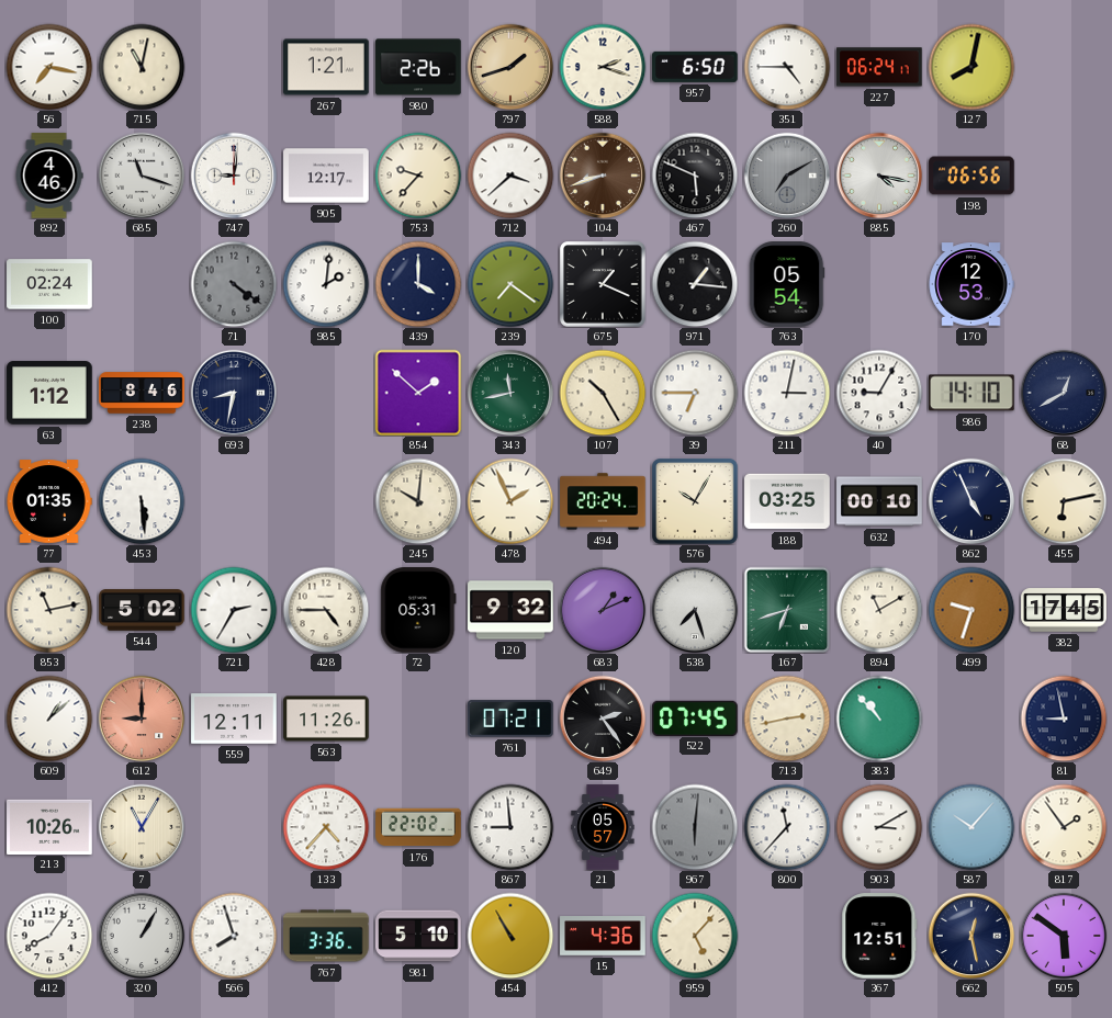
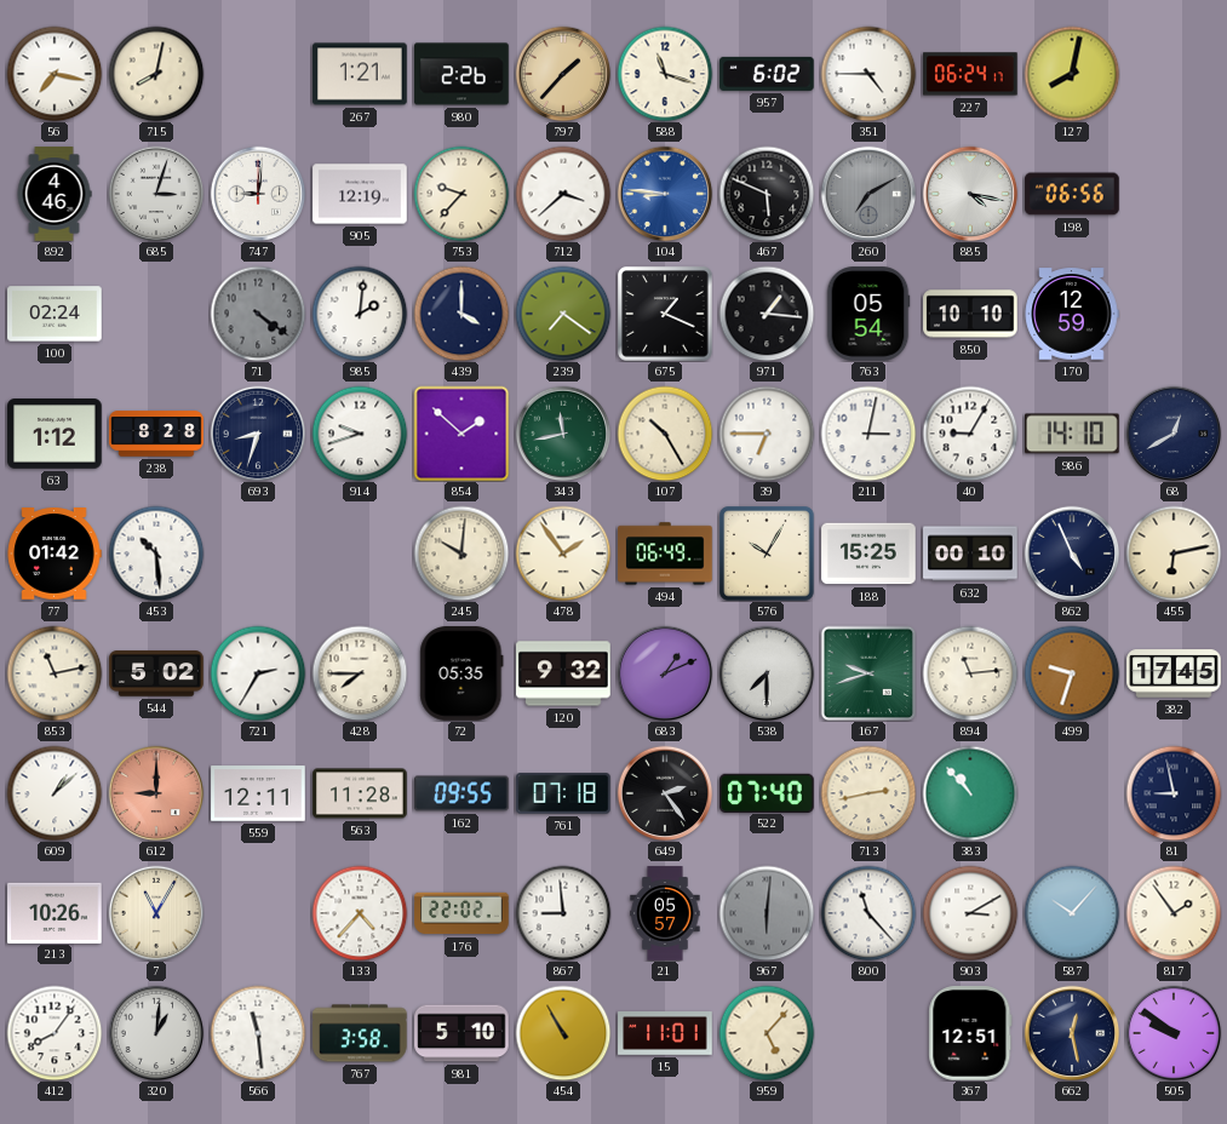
715: 11:02 -> 8:02
797: 1:42 -> 1:37
588: 2:18 -> 11:18
957: 6:50 -> 6:02
685: 11:18 -> 3:03
905: 12:17 -> 12:19
104: 8:42 -> 8:46
104 dial: brown -> blue
850: none -> 10:10
170: 12:53 -> 12:59
238: 8:46 -> 8:28
693: 8:32 -> 8:33
914: none -> 9:42
77: 01:35 -> 01:42
453: 5:29 -> 10:29
478: 1:56 -> 1:54
494: 20:24 -> 06:49
188: 03:25 -> 15:25
428: 4:45 -> 7:45
72: 05:31 -> 05:35
538: 7:27 -> 7:30
167: 6:42 -> 9:42
894: 11:10 -> 11:14
563: 11:26 -> 11:28
162: none -> 09:55
761: 07:21 -> 07:18
522: 07:45 -> 07:40
800: 11:37 -> 11:23
320: 1:05 -> 1:01
566: 7:57 -> 11:29
767: 3:36 -> 3:58
15: 4:36 -> 11:01
505: 5:51 -> 9:51
